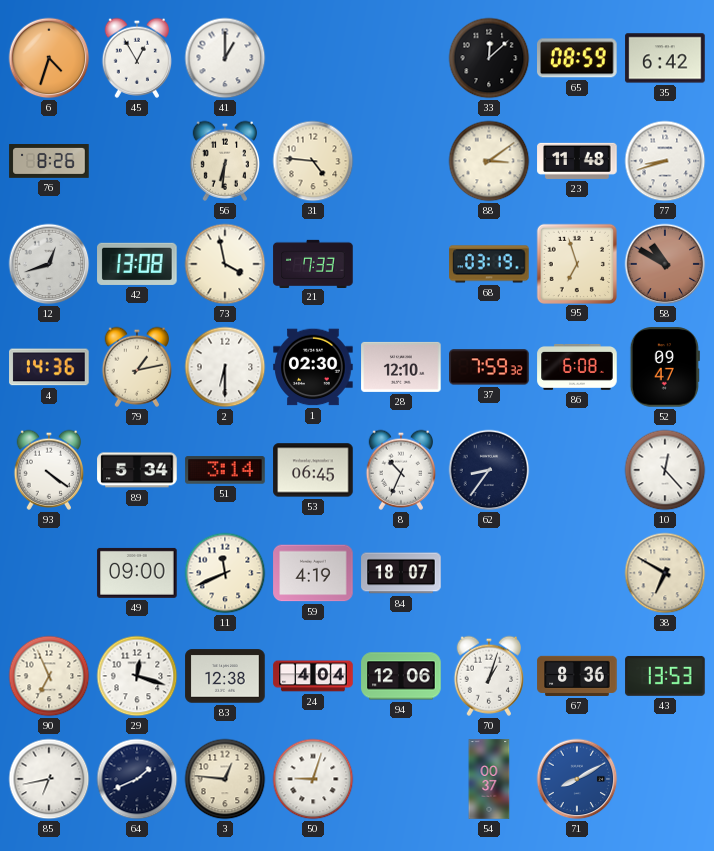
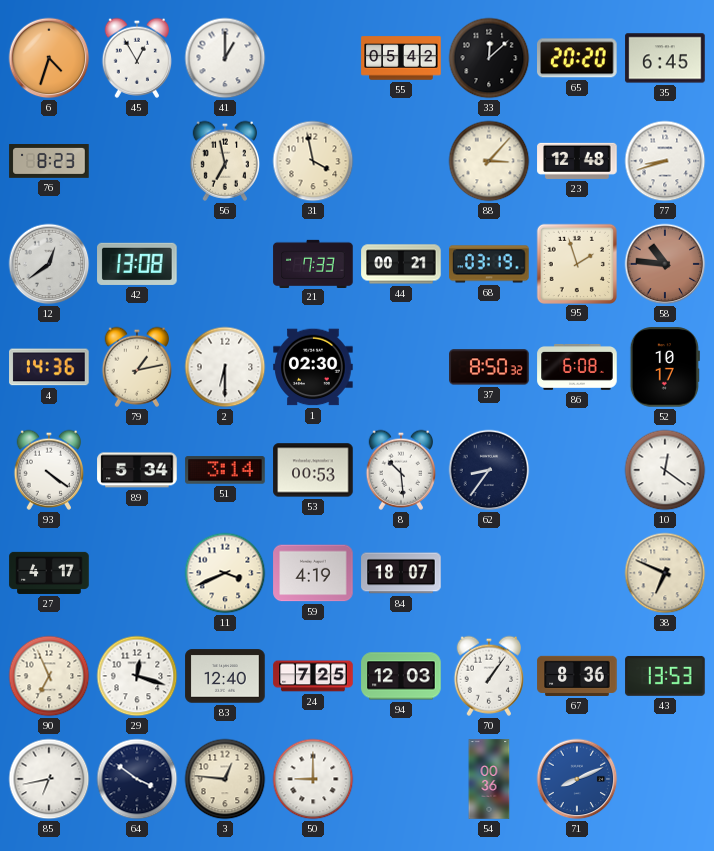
55: none -> 05:42
65: 08:59 -> 20:20
35: 6:42 -> 6:45
76: 8:26 -> 8:23
56: 6:31 -> 6:58
31: 4:46 -> 3:58
88: 3:09 -> 3:07
23: 11:48 -> 12:48
12: 12:42 -> 12:39
73: 3:58 -> none
44: none -> 00:21
95: 6:57 -> 1:57
58: 10:50 -> 10:46
28: 12:10 -> none
37: 7:59 -> 8:50
52: 09:47 -> 10:17
53: 06:45 -> 00:53
8: 10:34 -> 10:29
10: 12:23 -> 12:21
27: none -> 4:17
49: 09:00 -> none
11: 11:41 -> 3:41
38: 6:50 -> 6:49
83: 12:38 -> 12:40
24: 4:04 -> 7:25
94: 12:06 -> 12:03
70: 1:03 -> 1:06
64: 1:41 -> 3:51
50: 9:03 -> 9:00
54: 00:37 -> 00:36
71: 8:10 -> 8:11
